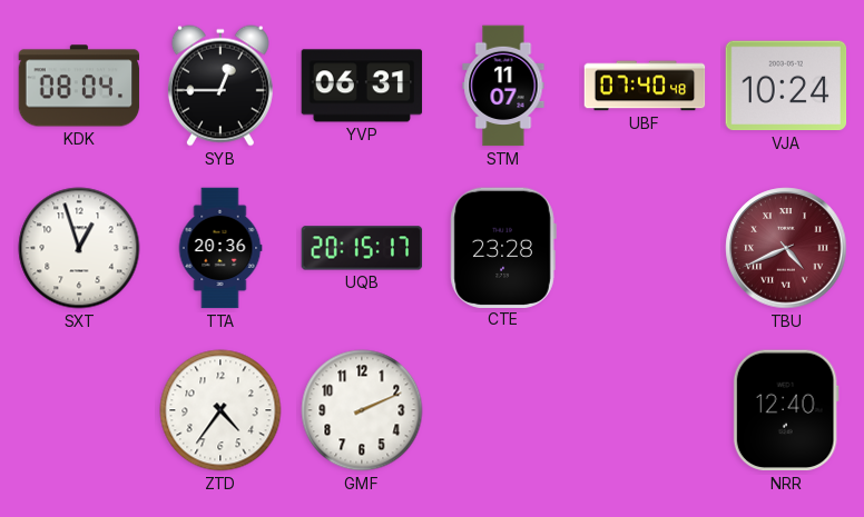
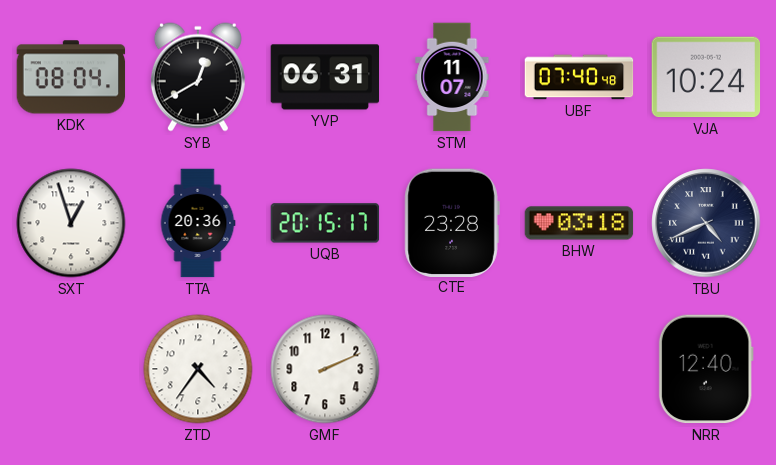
SYB: 12:45 -> 12:40
BHW: none -> 03:18
TBU dial: burgundy -> navy
